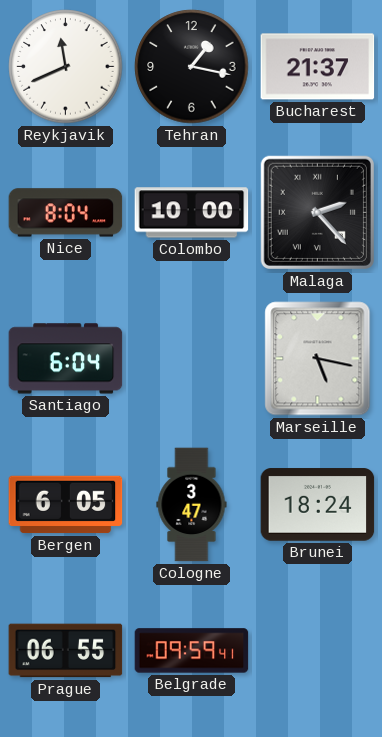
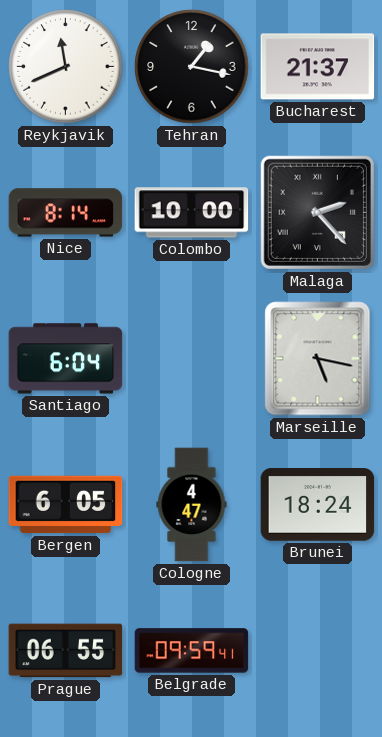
Nice: 8:04 -> 8:14
Cologne: 3:47 -> 4:47
